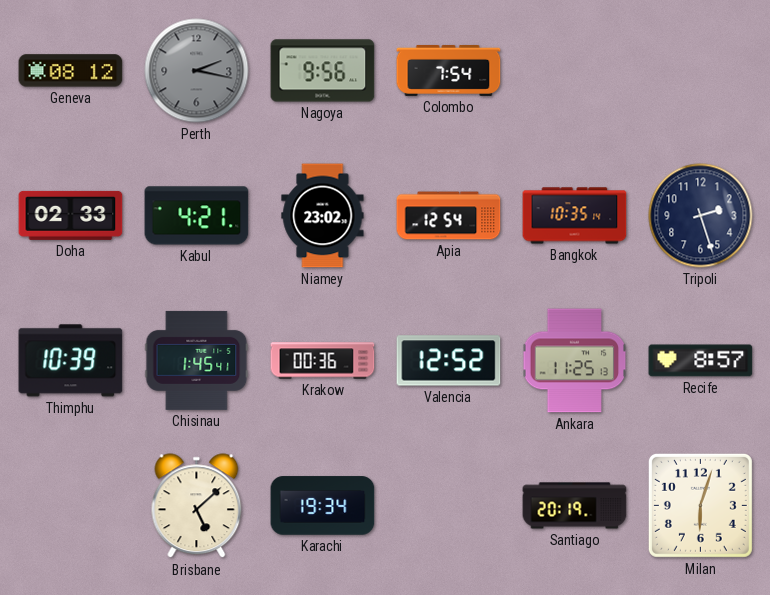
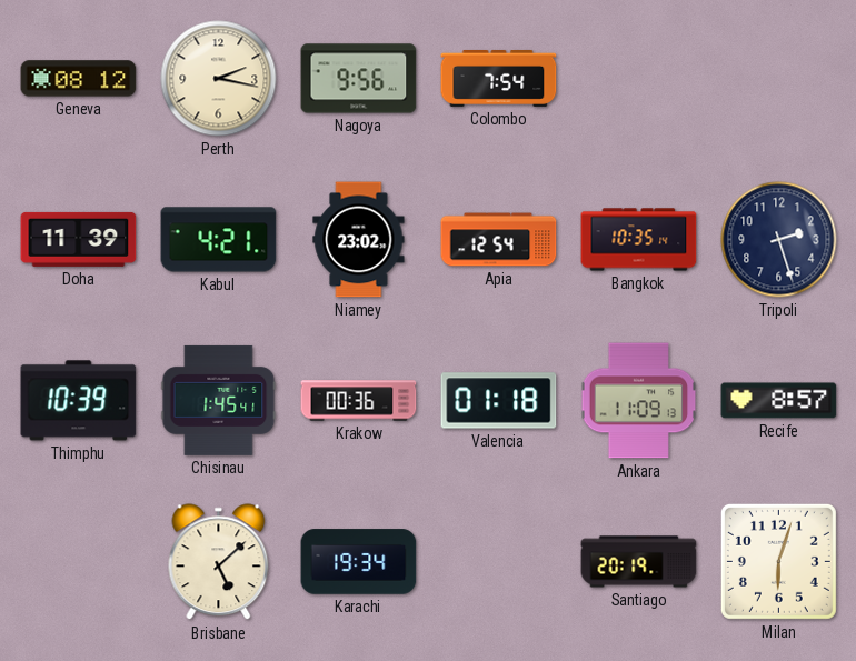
Perth dial: grey -> cream
Doha: 02:33 -> 11:39
Valencia: 12:52 -> 01:18
Ankara: 11:25 -> 11:09
